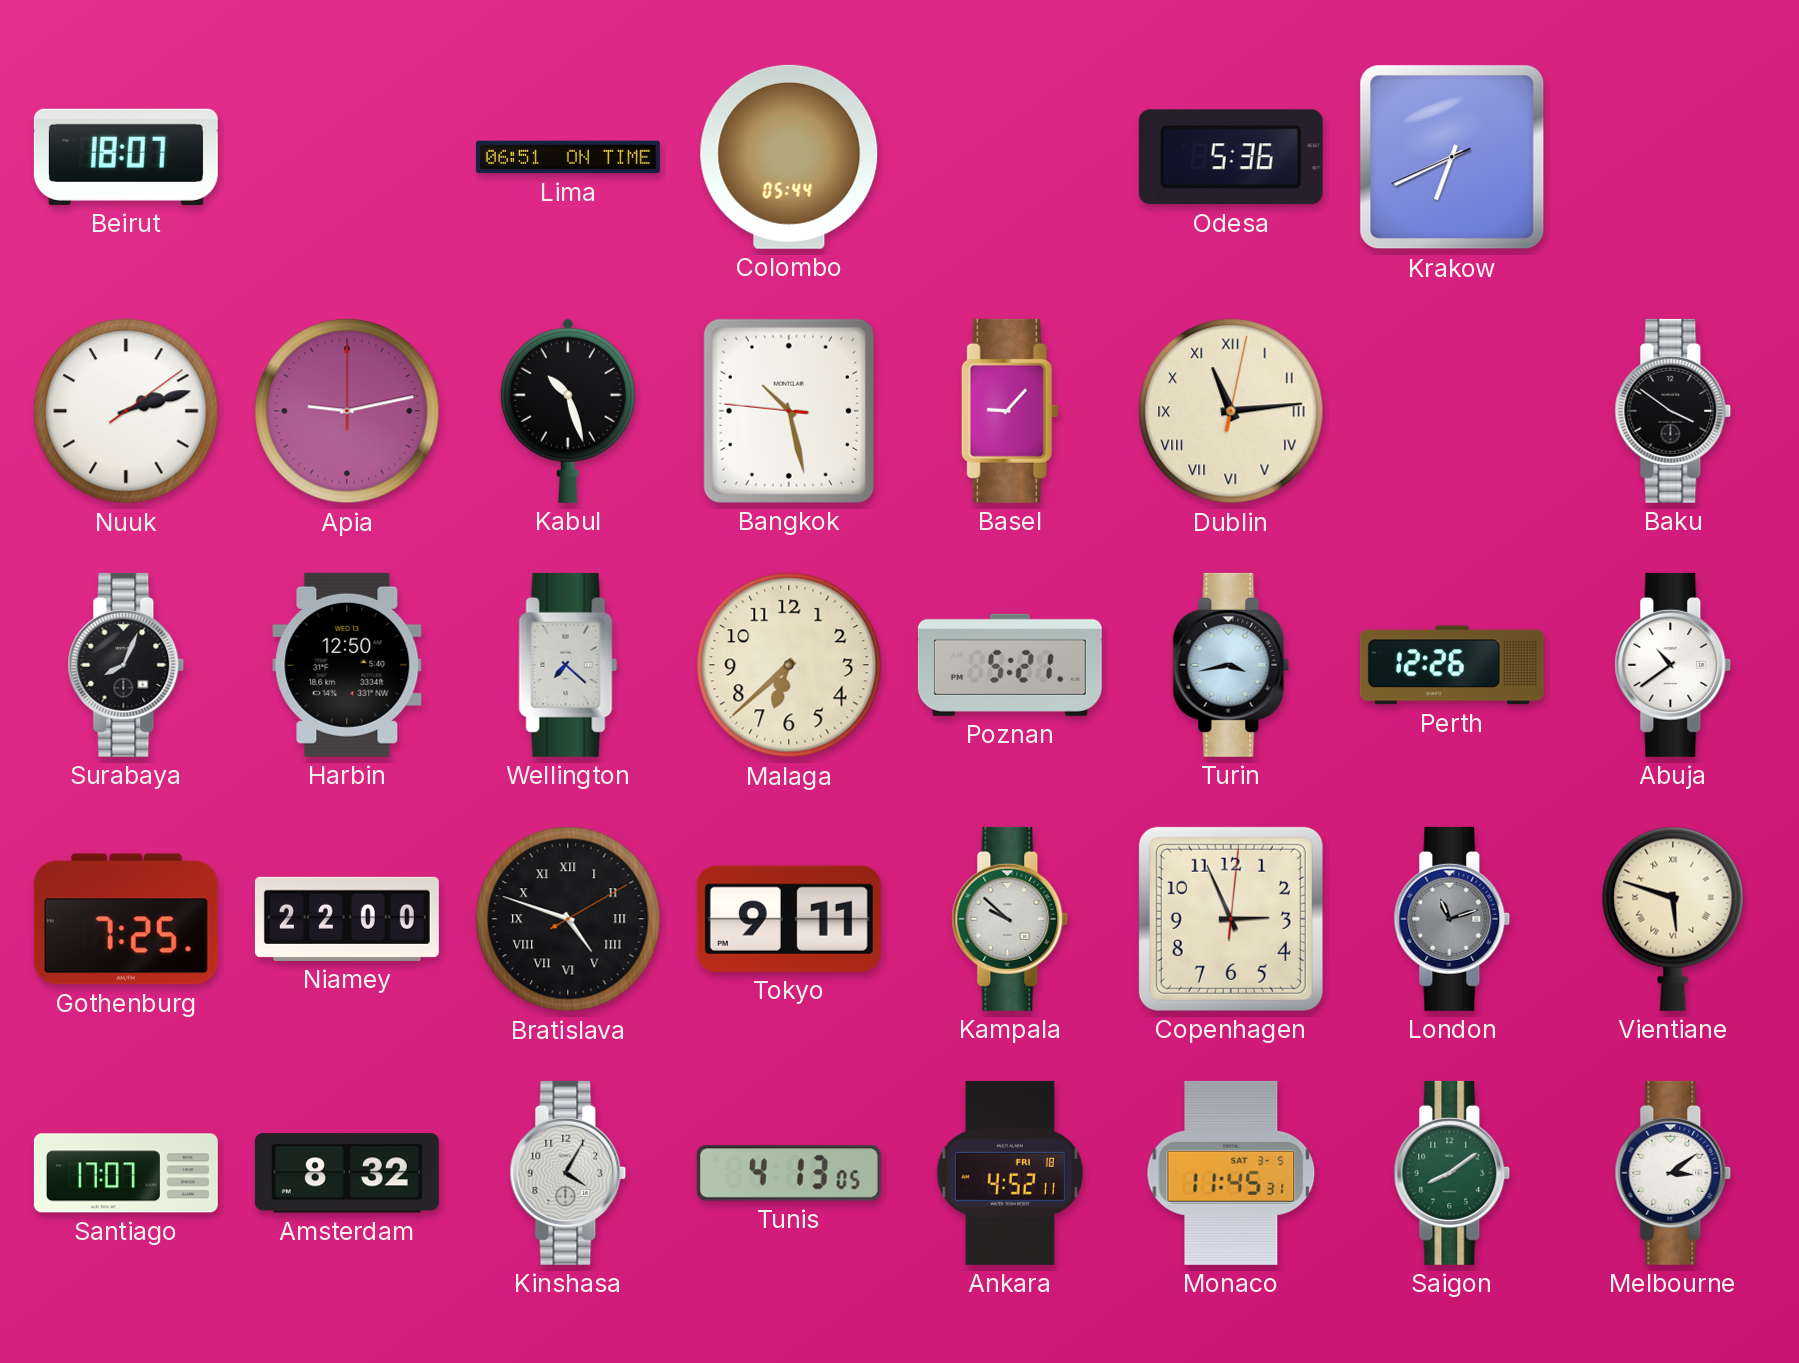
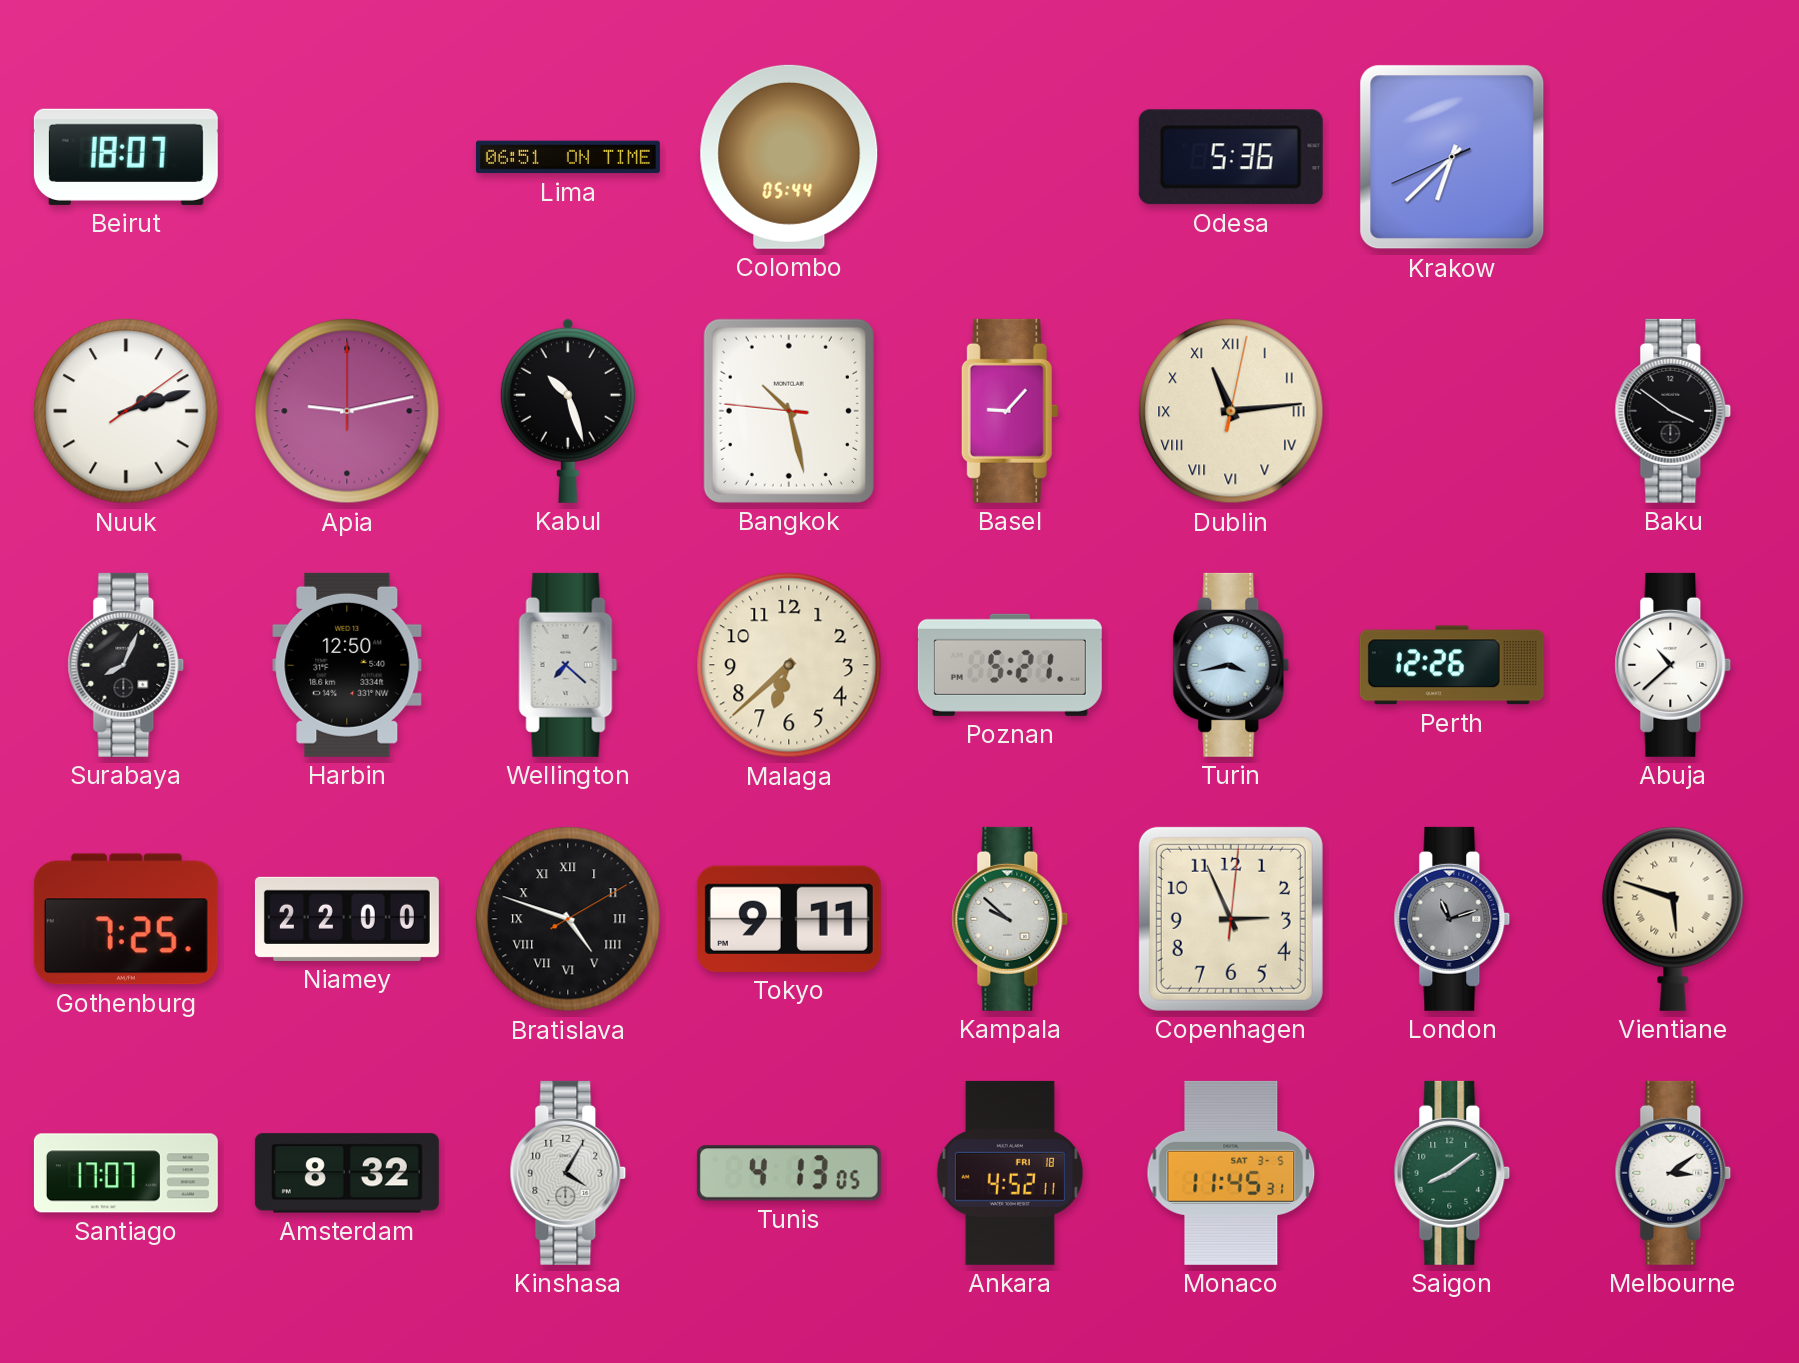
Krakow: 6:40 -> 6:37
Abuja: 10:39 -> 10:38
